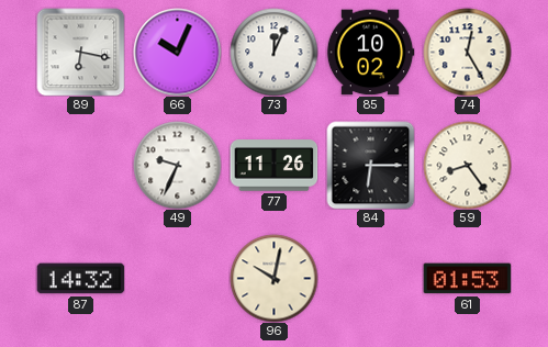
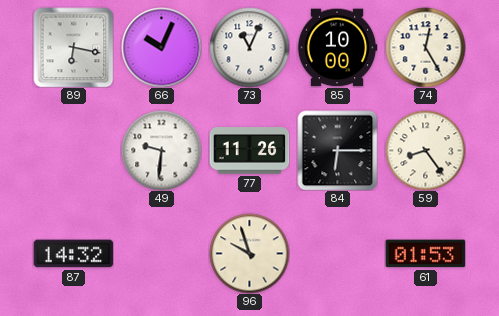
73: 12:04 -> 11:04
85: 10:02 -> 10:00
49: 9:34 -> 9:31
96: 10:02 -> 9:57
